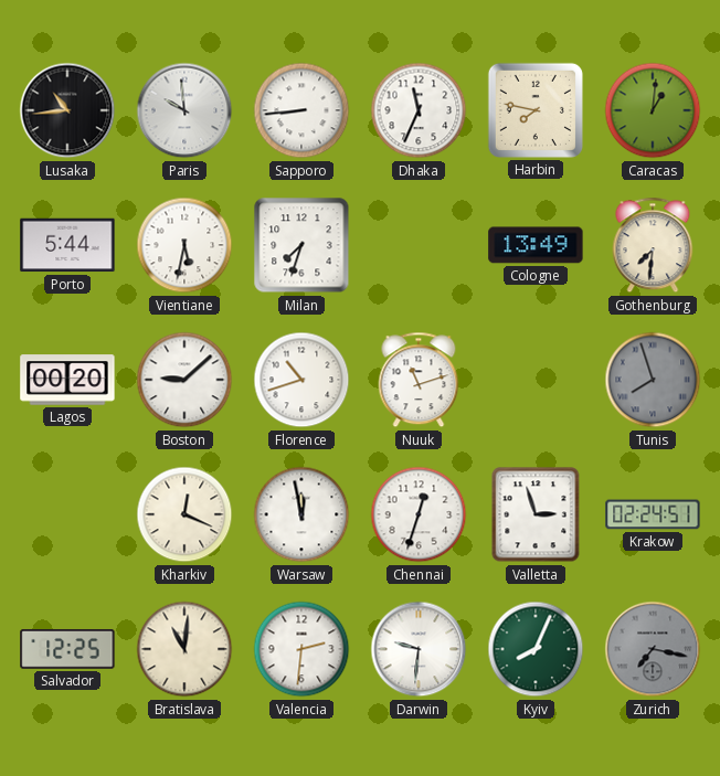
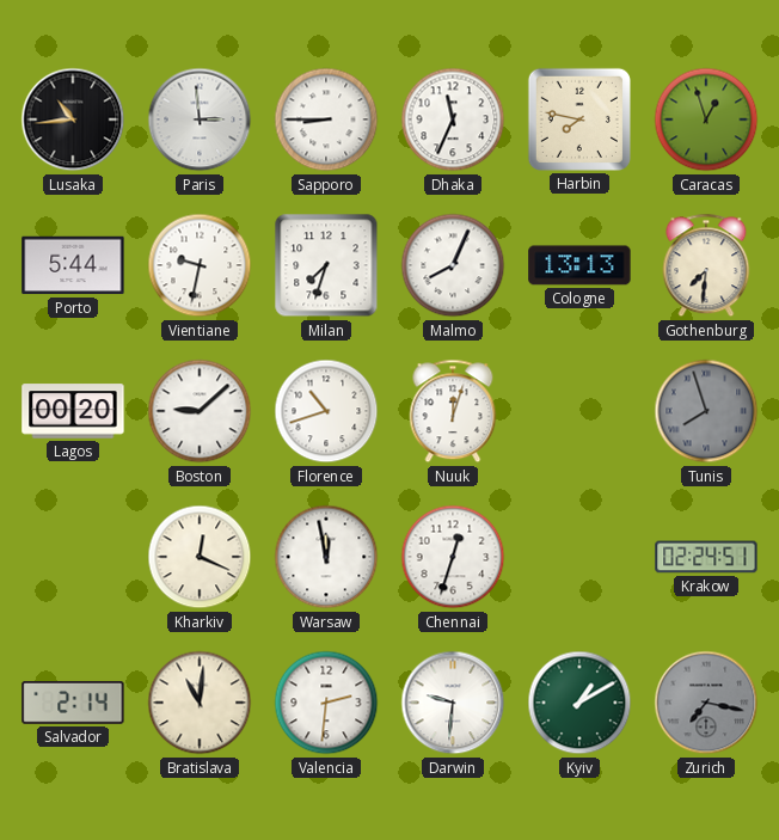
Paris: 9:59 -> 2:59
Sapporo: 8:44 -> 8:45
Caracas: 1:01 -> 12:57
Vientiane: 5:32 -> 9:32
Malmo: none -> 8:04
Cologne: 13:49 -> 13:13
Nuuk: 11:12 -> 12:03
Valletta: 2:57 -> none
Salvador: 12:25 -> 2:14
Kyiv: 8:04 -> 1:10
